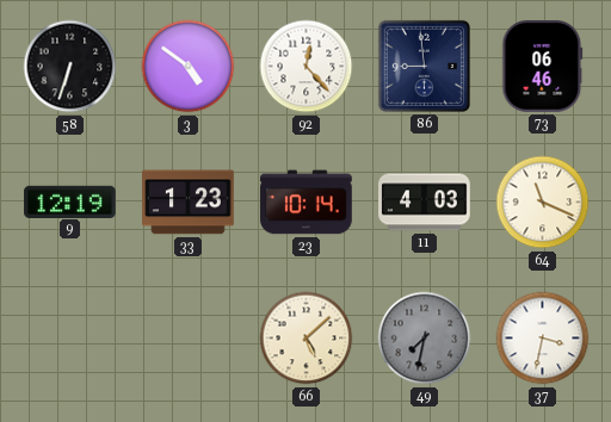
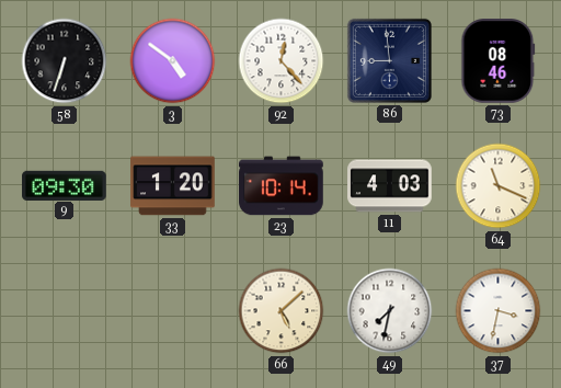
73: 06:46 -> 08:46
9: 12:19 -> 09:30
33: 1:23 -> 1:20
49 dial: grey -> white
